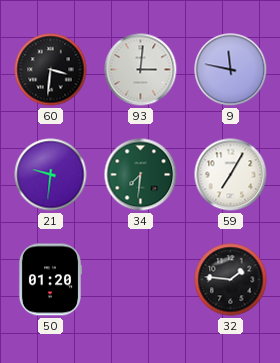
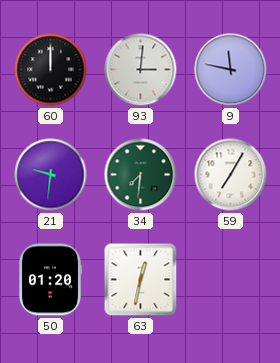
60: 3:31 -> 12:00
63: none -> 12:32
32: 1:46 -> none
